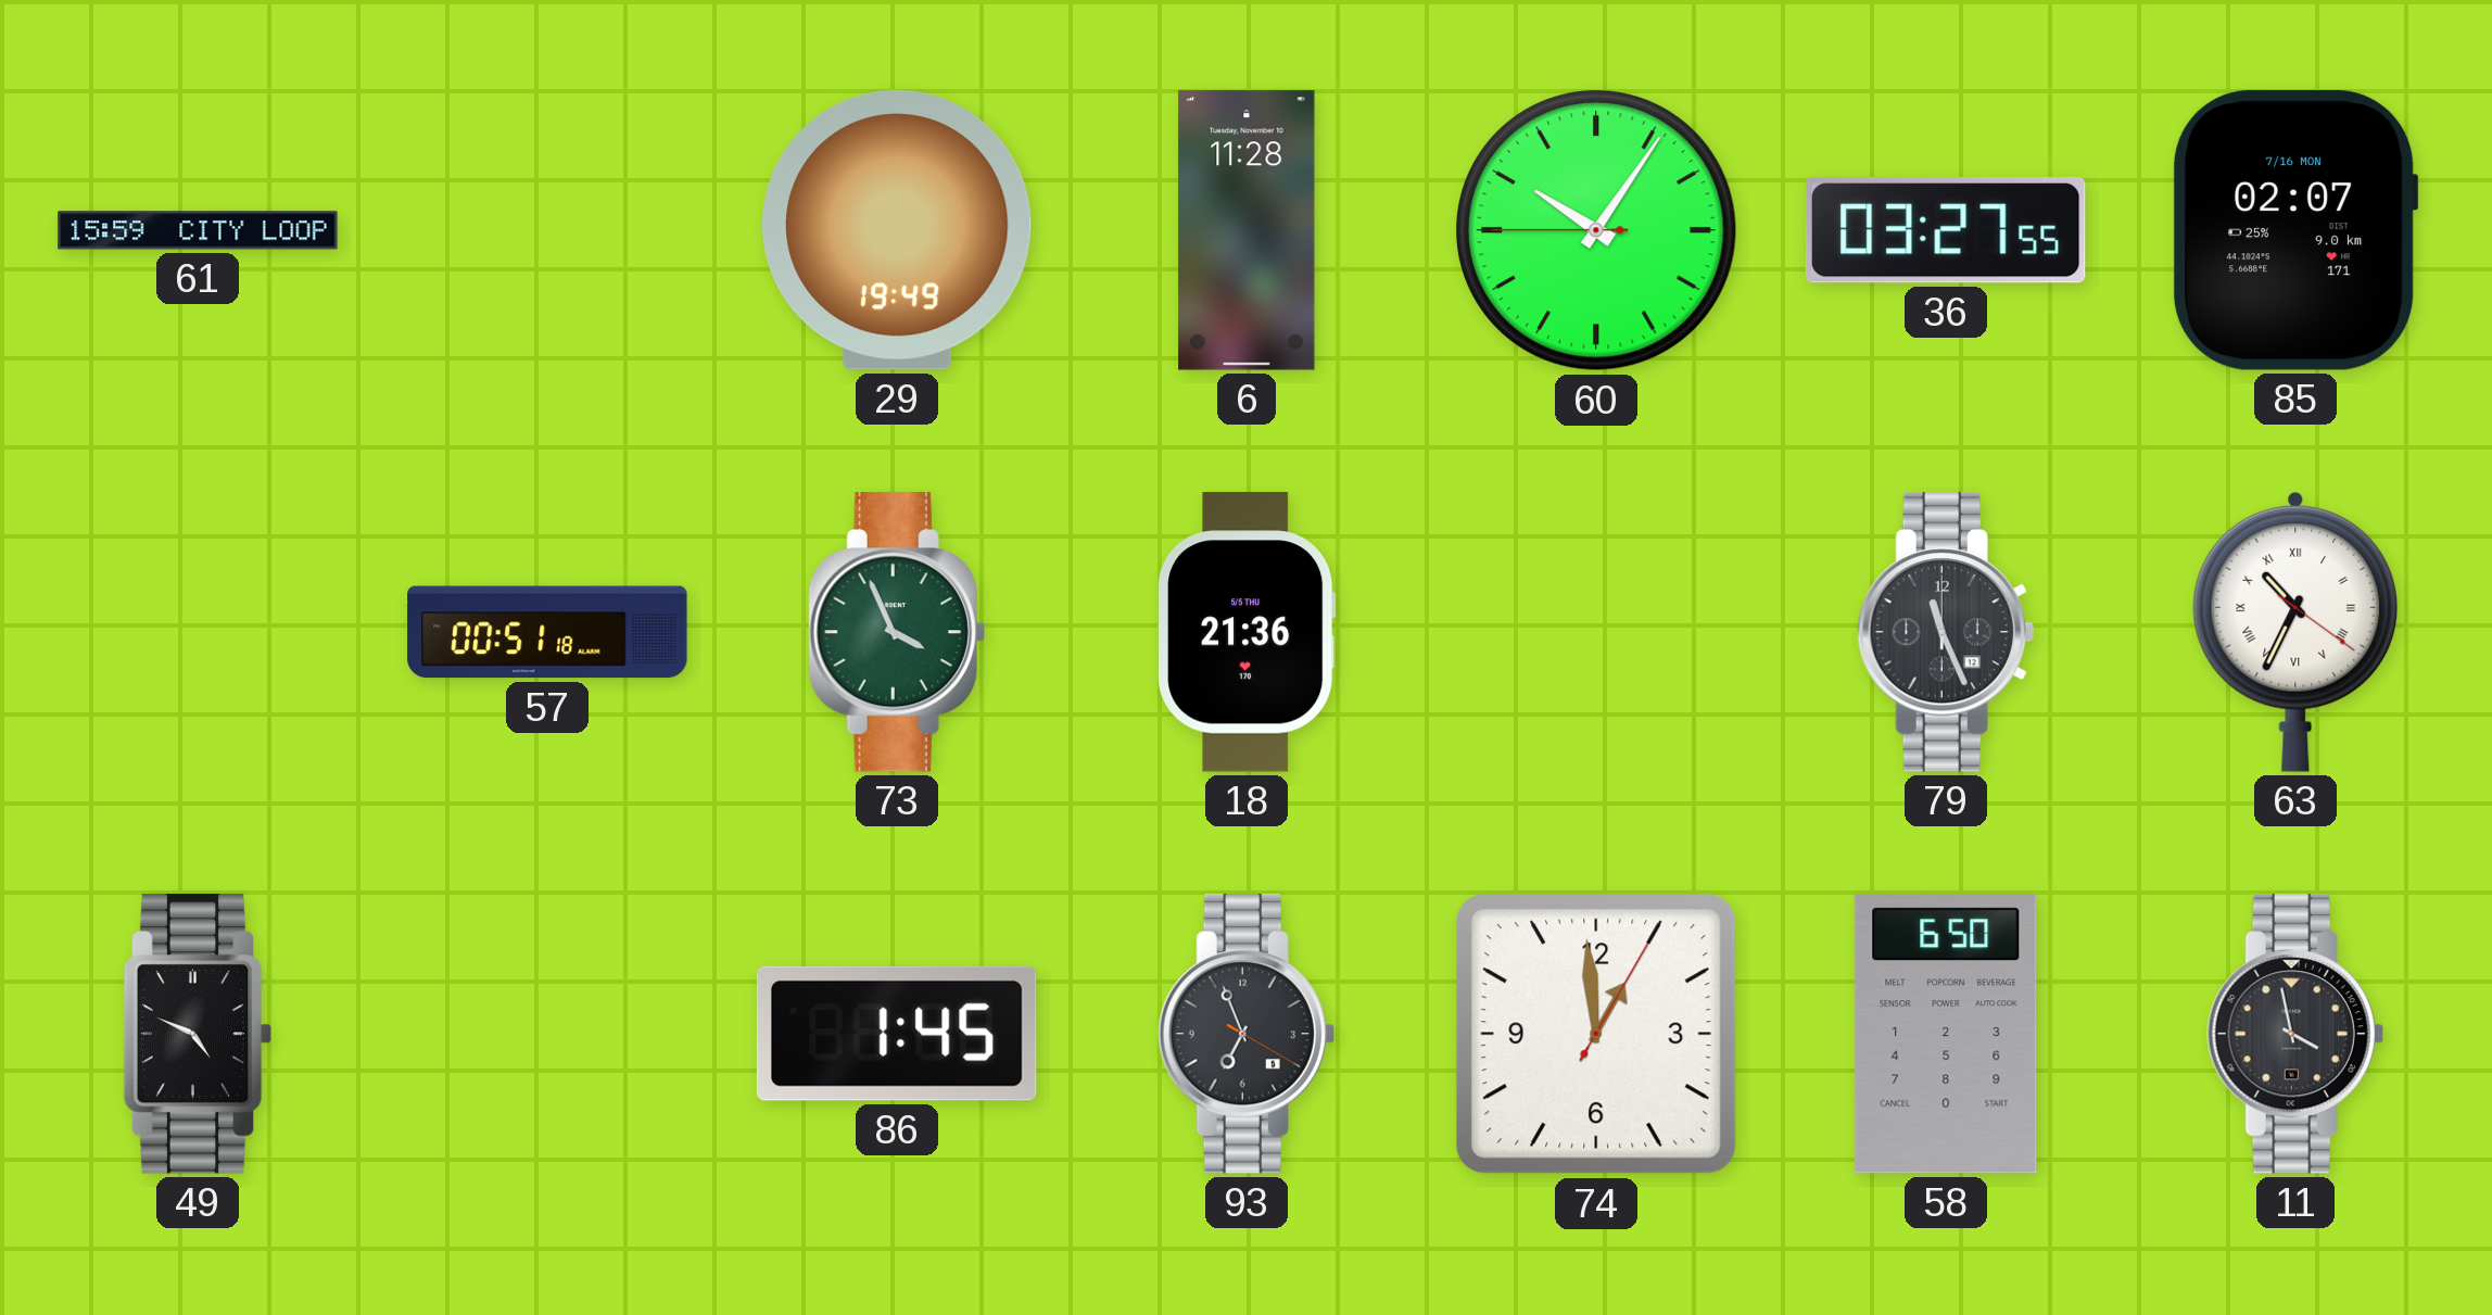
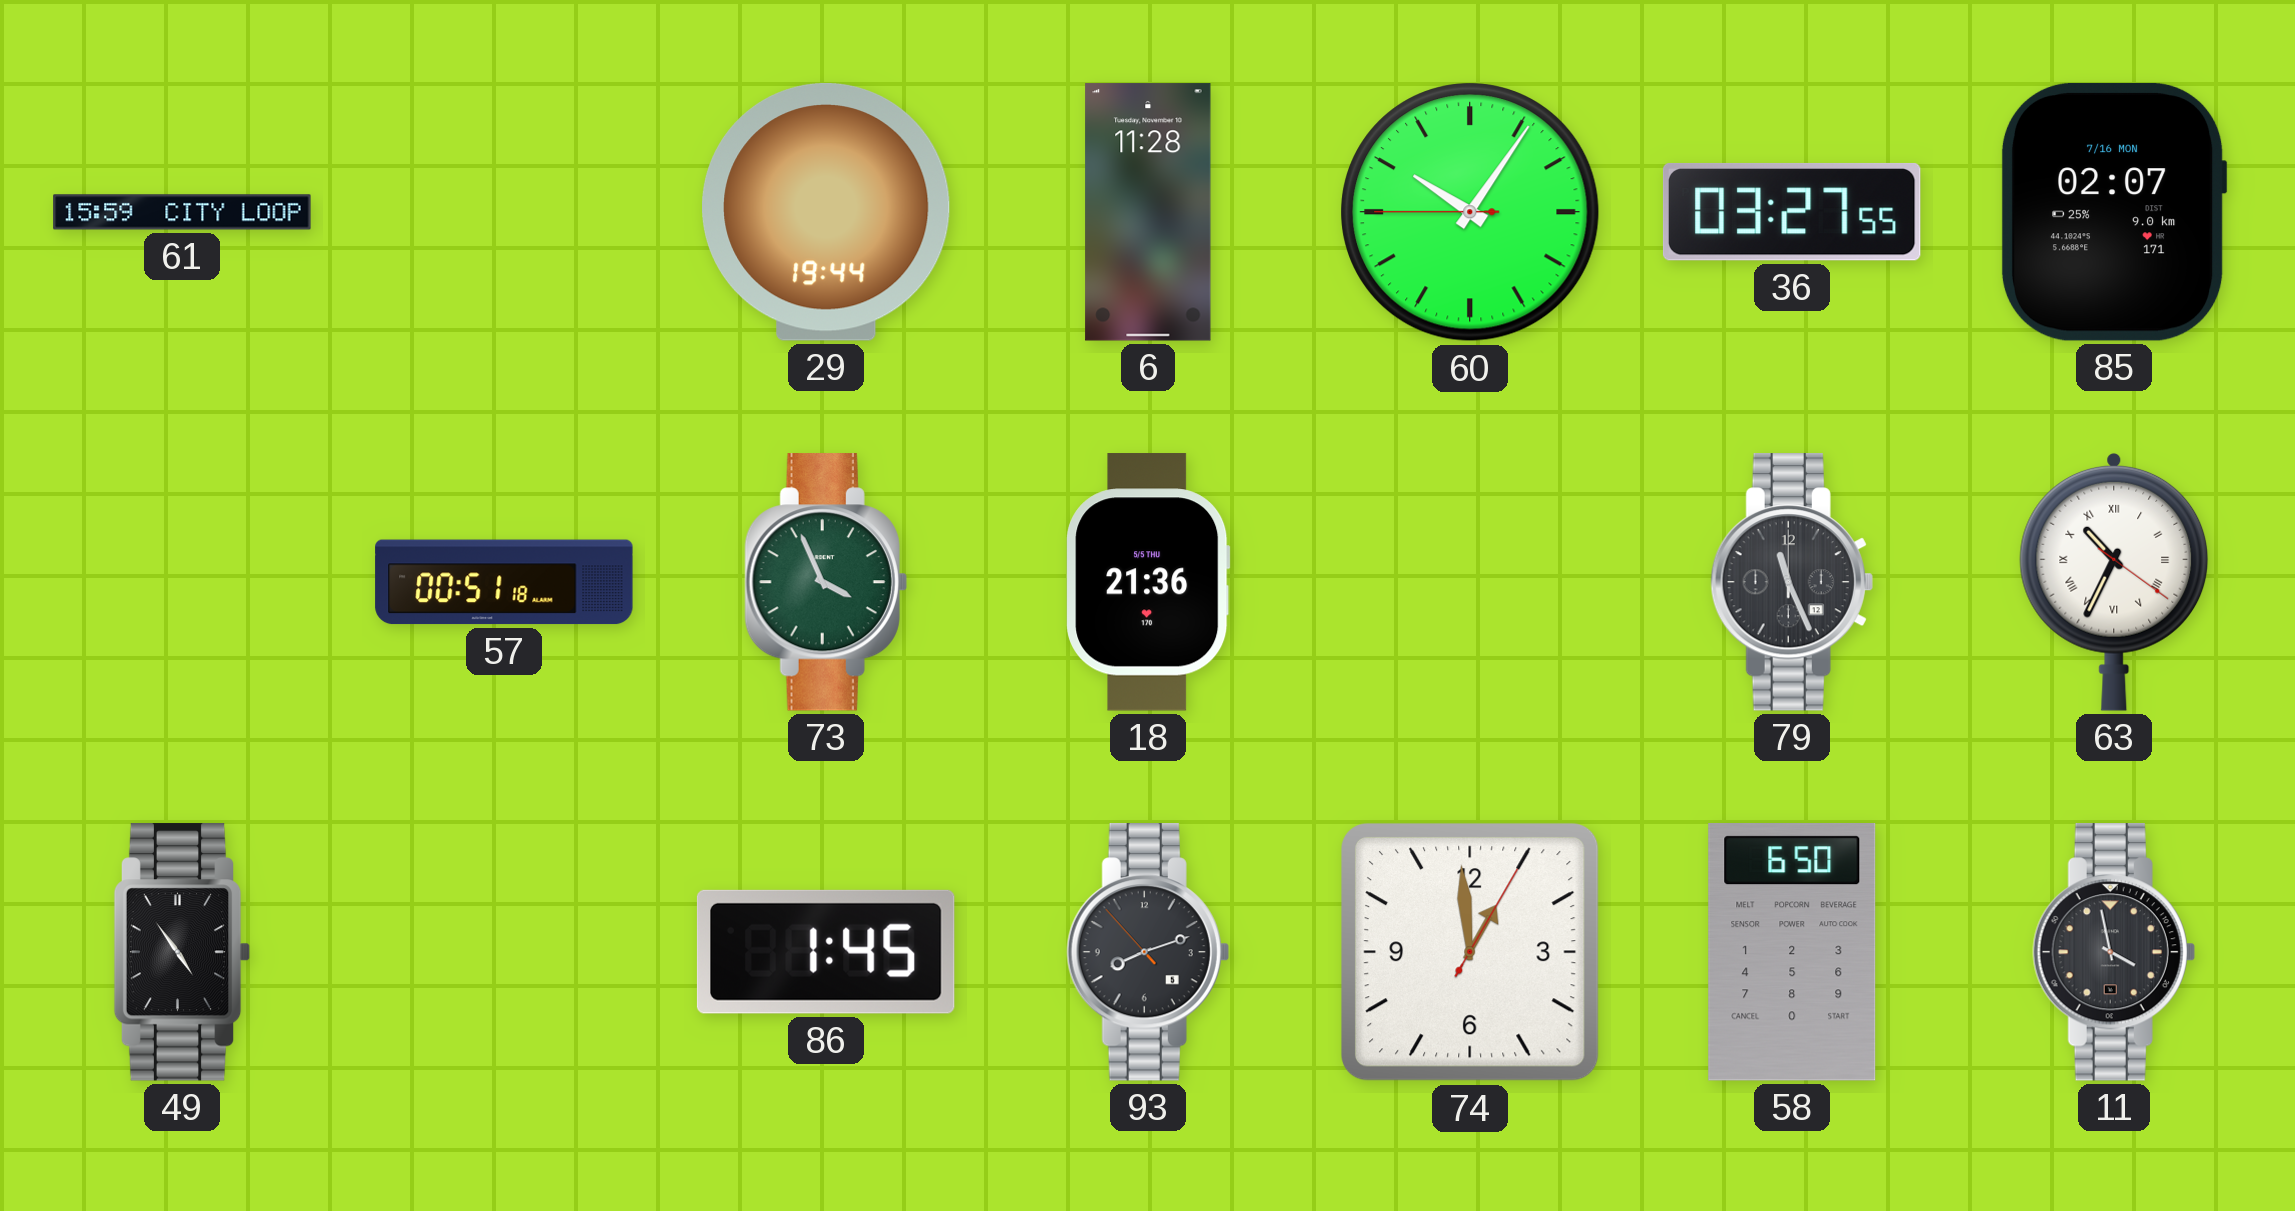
29: 19:49 -> 19:44
49: 4:49 -> 4:54
93: 6:56 -> 8:11
